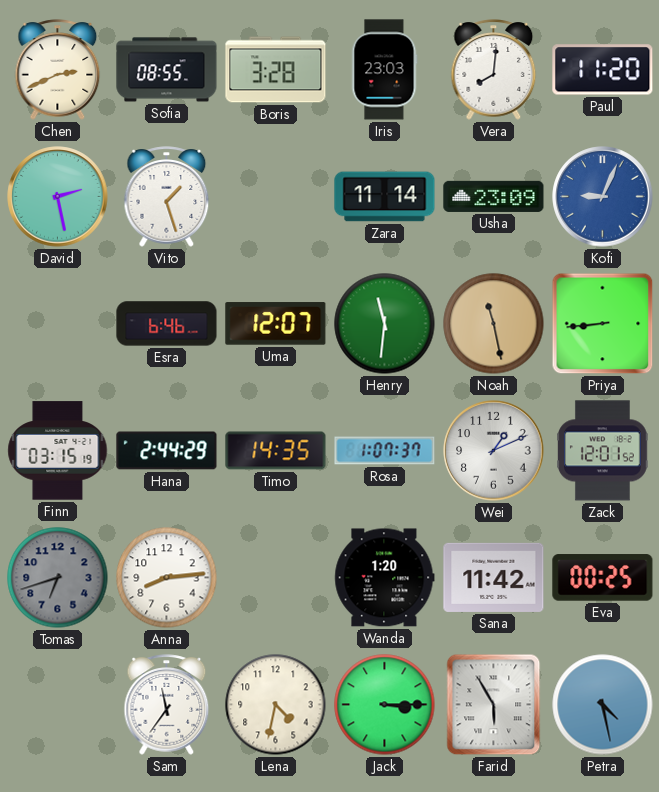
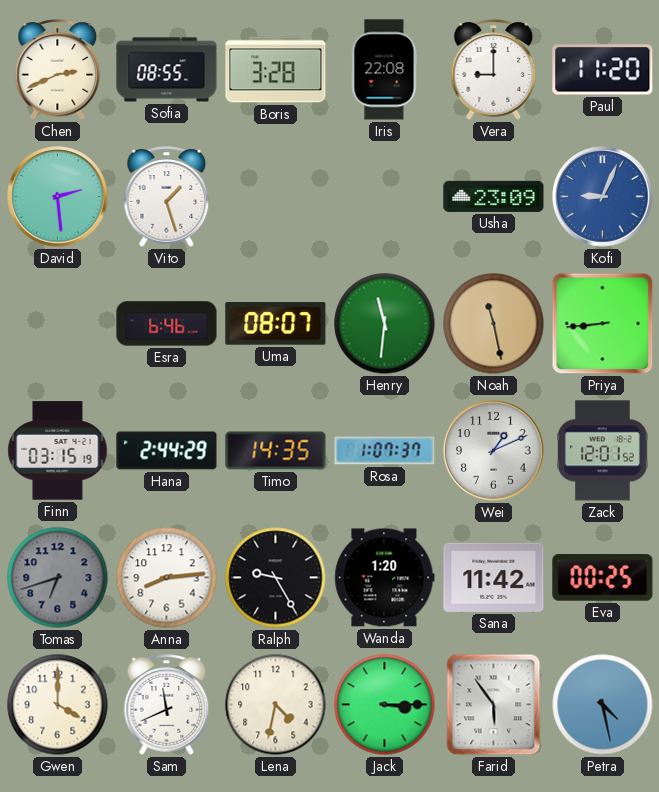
Iris: 23:03 -> 22:08
Vera: 8:01 -> 9:00
David: 2:28 -> 2:29
Zara: 11:14 -> none
Uma: 12:07 -> 08:07
Ralph: none -> 9:25
Gwen: none -> 4:00
Sam: 11:36 -> 11:41
Farid: 5:55 -> 5:54
